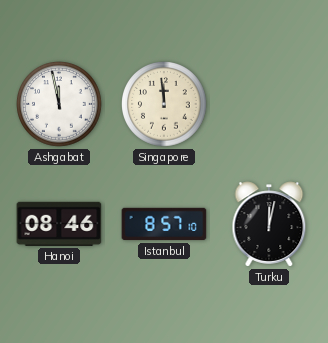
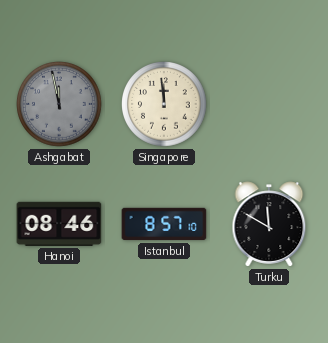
Ashgabat dial: white -> grey
Turku: 12:02 -> 11:50
